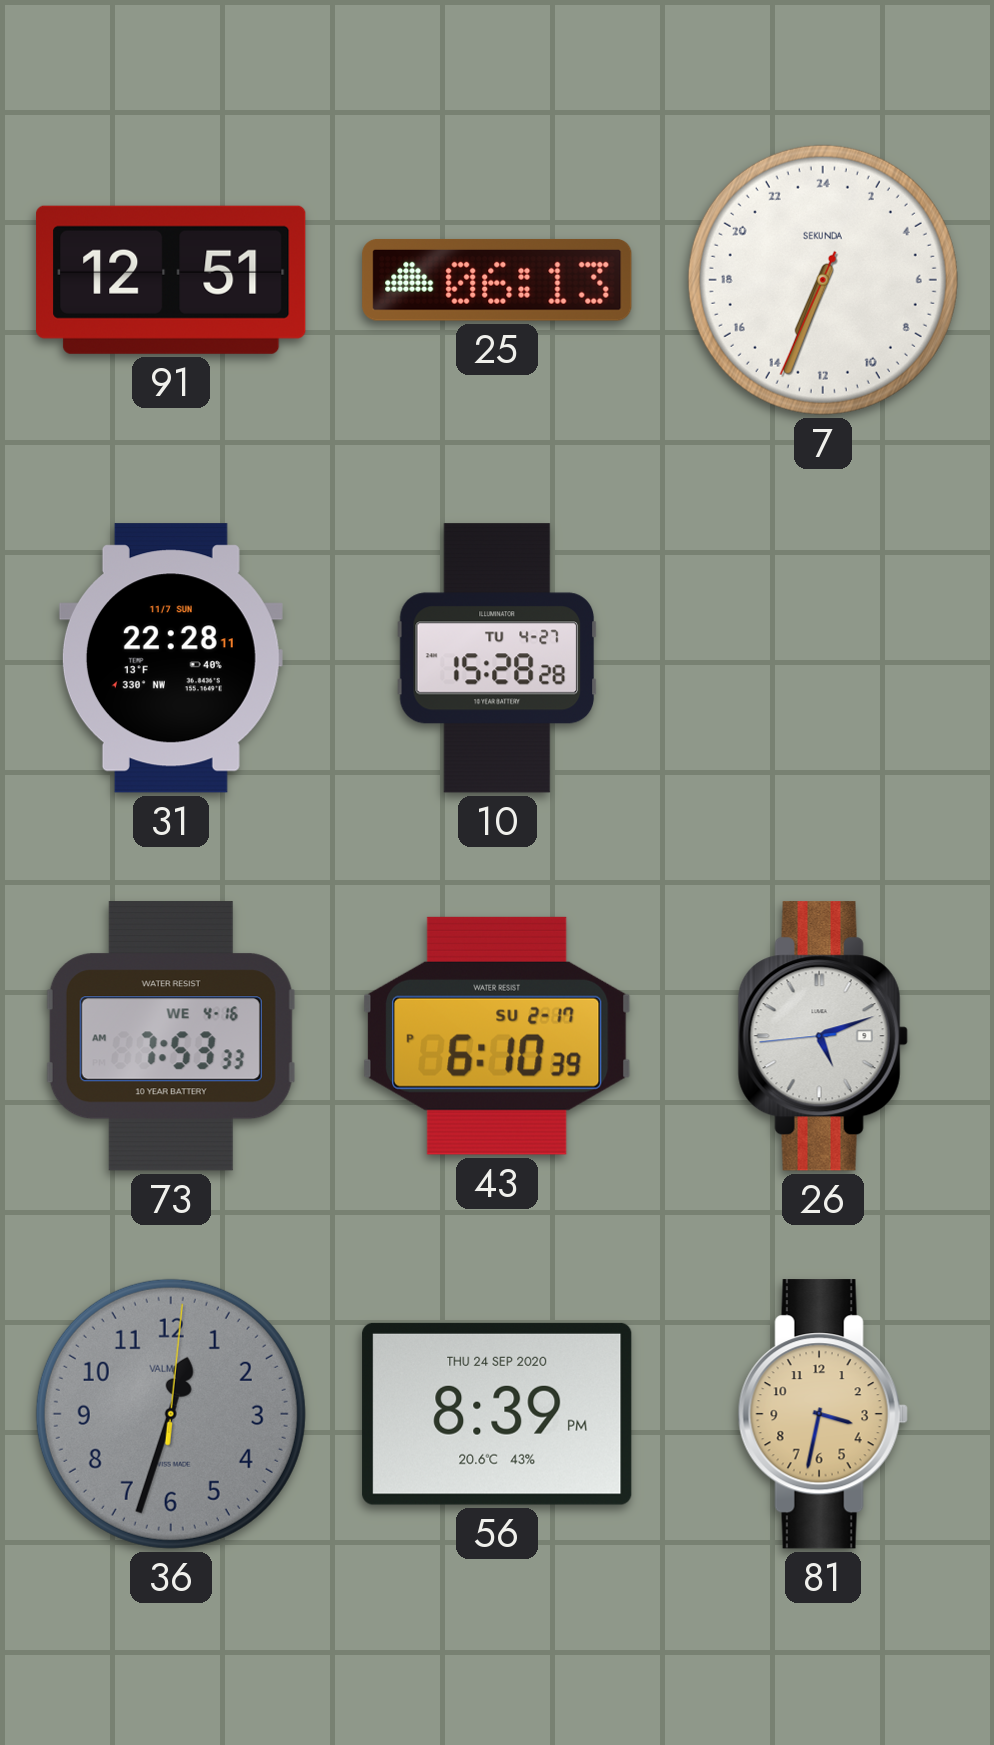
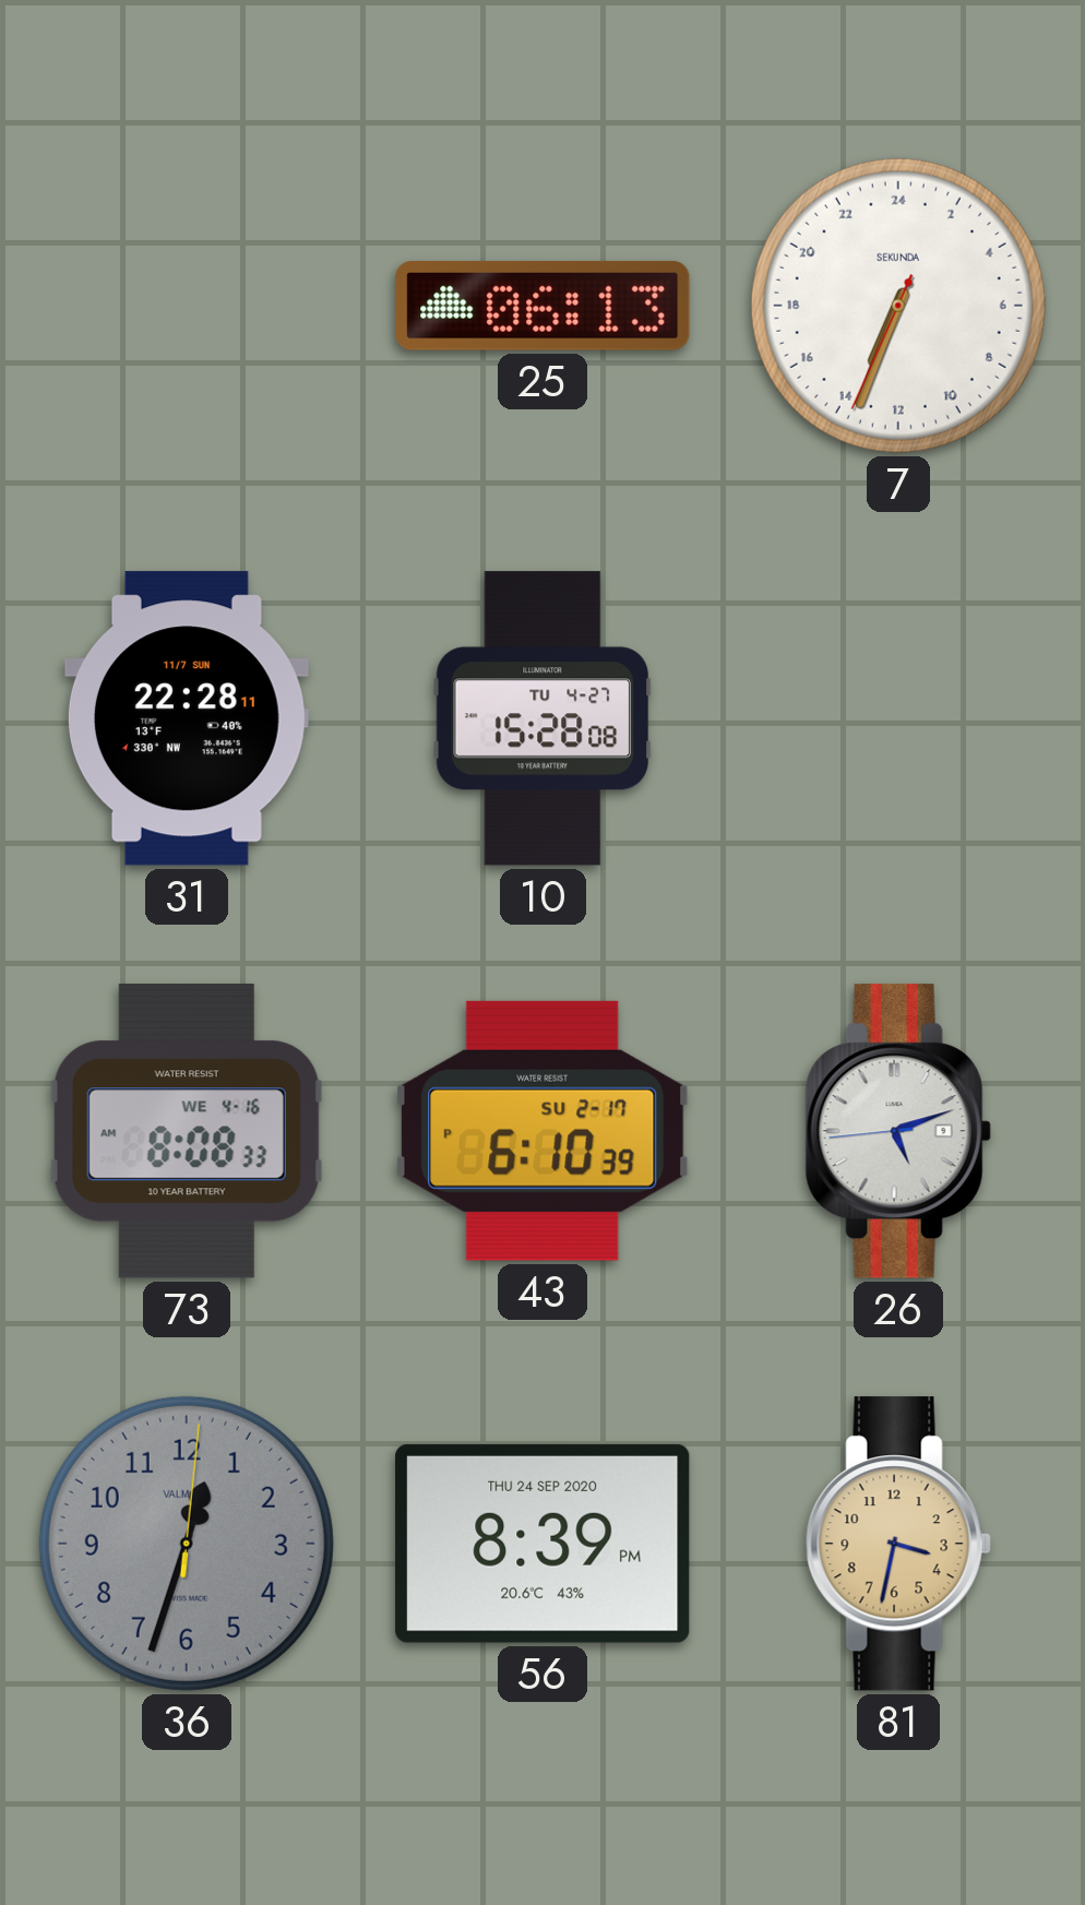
91: 12:51 -> none
10: 15:28:28 -> 15:28:08
73: 7:53 -> 8:08
